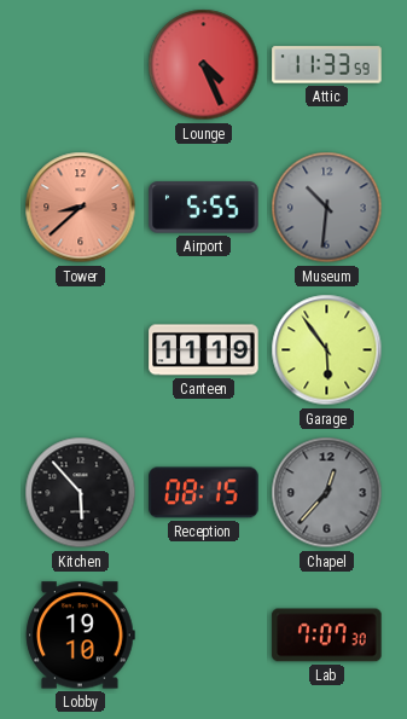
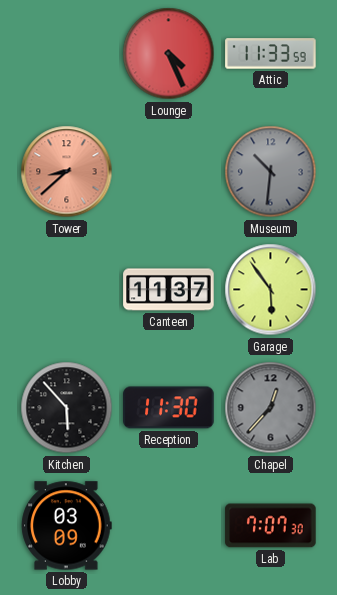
Airport: 5:55 -> none
Canteen: 11:19 -> 11:37
Reception: 08:15 -> 11:30
Lobby: 19:10 -> 03:09
